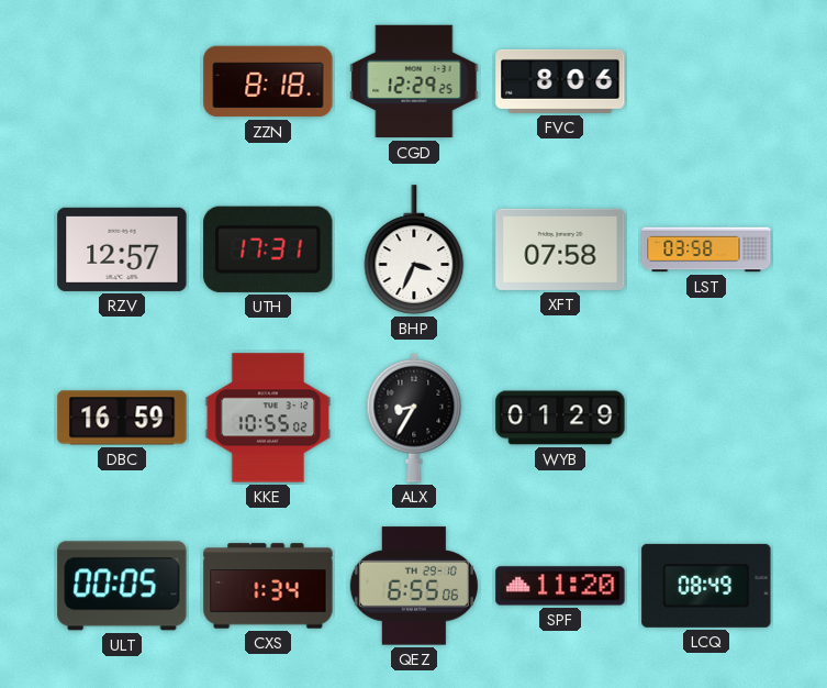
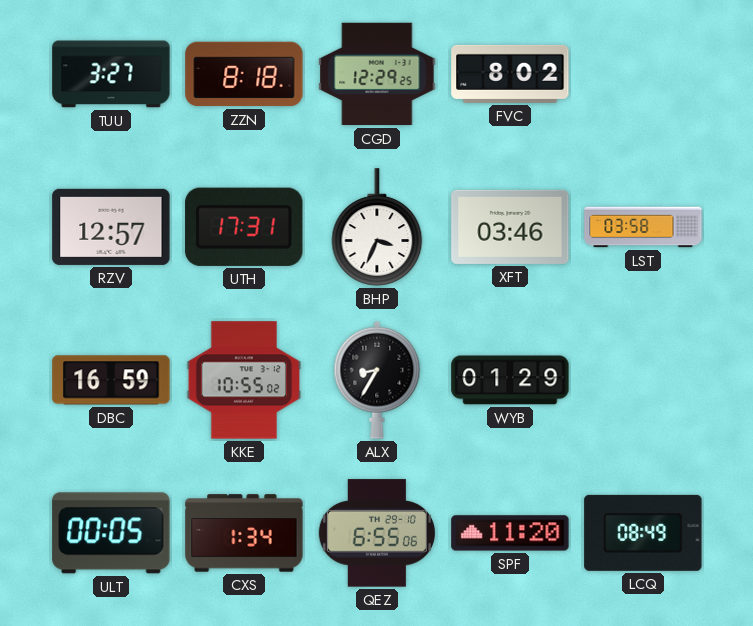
TUU: none -> 3:27
FVC: 8:06 -> 8:02
XFT: 07:58 -> 03:46
